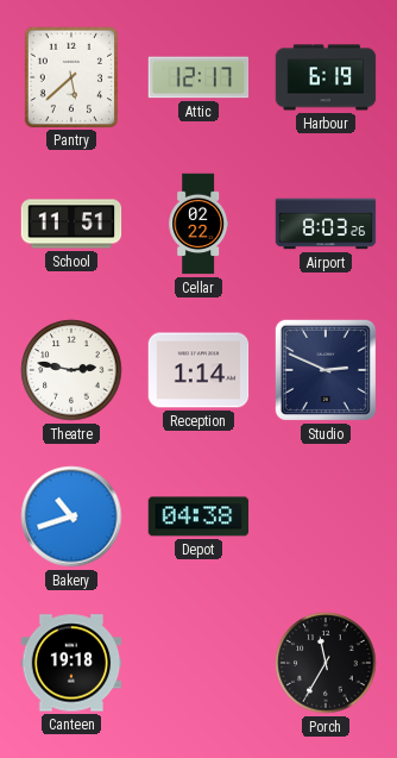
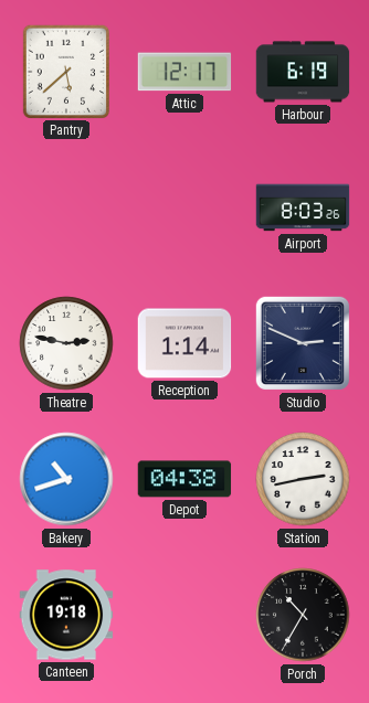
School: 11:51 -> none
Cellar: 02:22 -> none
Station: none -> 2:43
Porch: 11:35 -> 10:35
